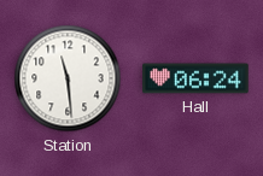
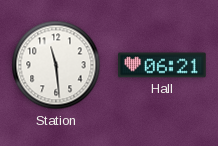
Hall: 06:24 -> 06:21
